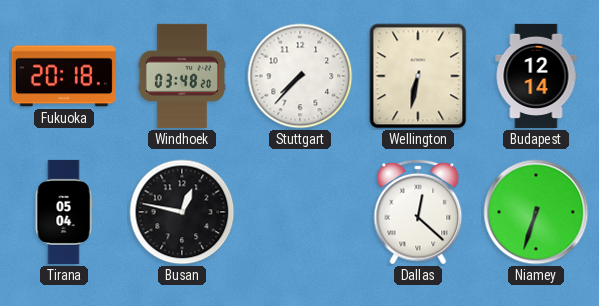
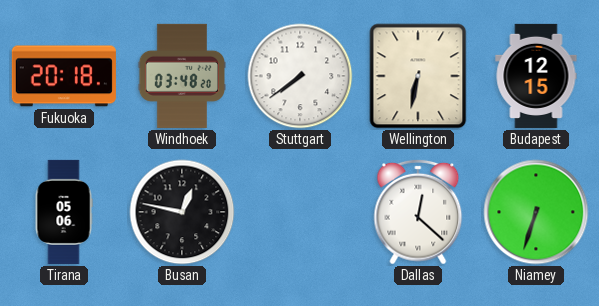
Stuttgart: 7:37 -> 7:39
Budapest: 12:14 -> 12:15
Tirana: 05:04 -> 05:06
